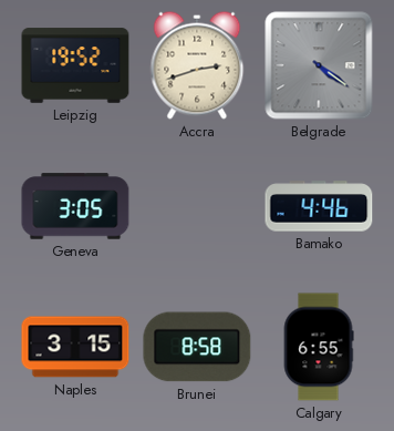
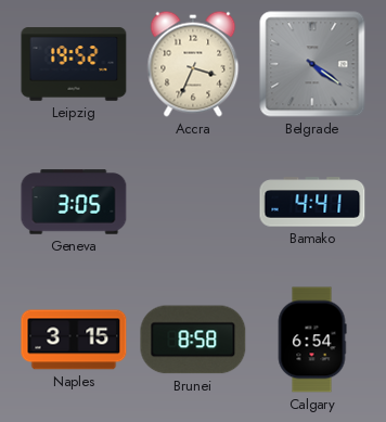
Accra: 2:42 -> 3:34
Bamako: 4:46 -> 4:41
Calgary: 6:55 -> 6:54
